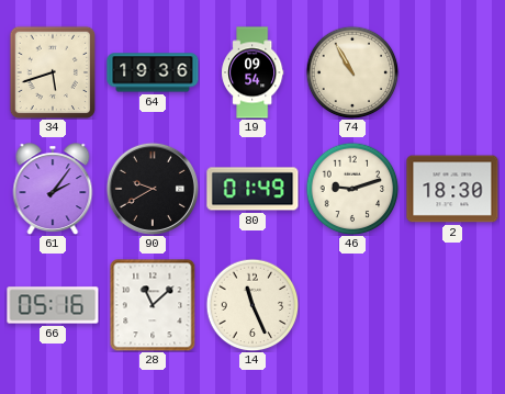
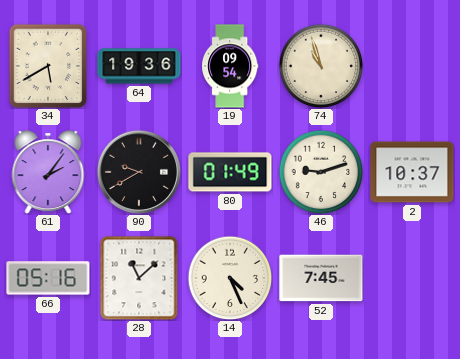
34: 5:42 -> 5:40
74: 10:55 -> 10:57
2: 18:30 -> 10:37
14: 11:26 -> 4:26
52: none -> 7:45
